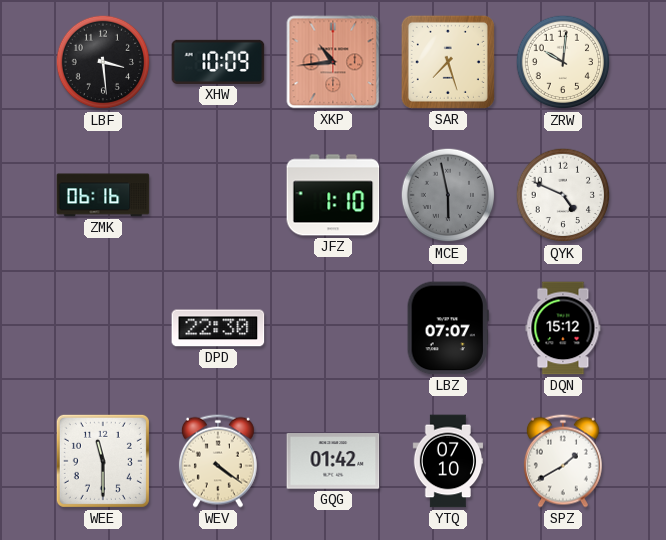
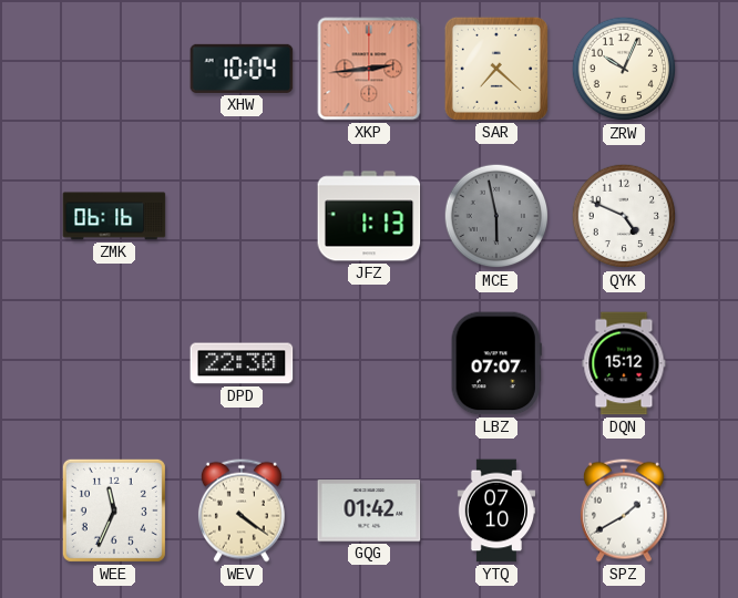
LBF: 3:29 -> none
XHW: 10:09 -> 10:04
XKP: 10:44 -> 2:44
SAR: 7:27 -> 7:22
ZRW: 10:01 -> 10:04
JFZ: 1:10 -> 1:13
WEE: 11:30 -> 11:34
